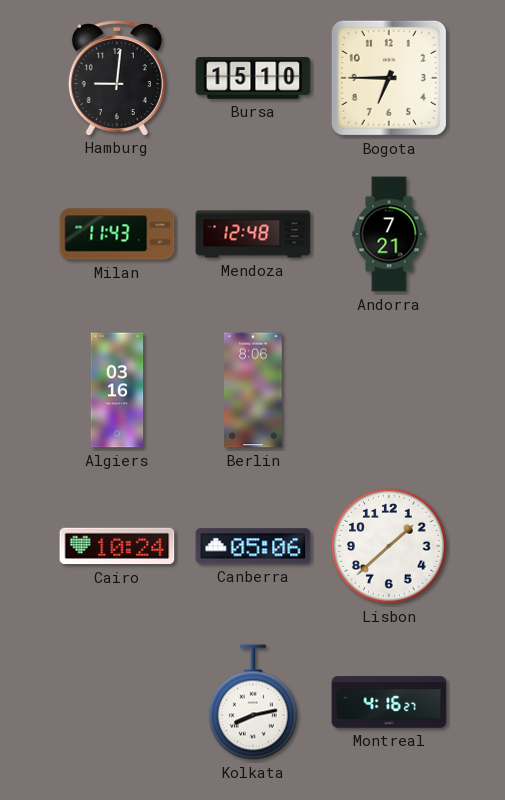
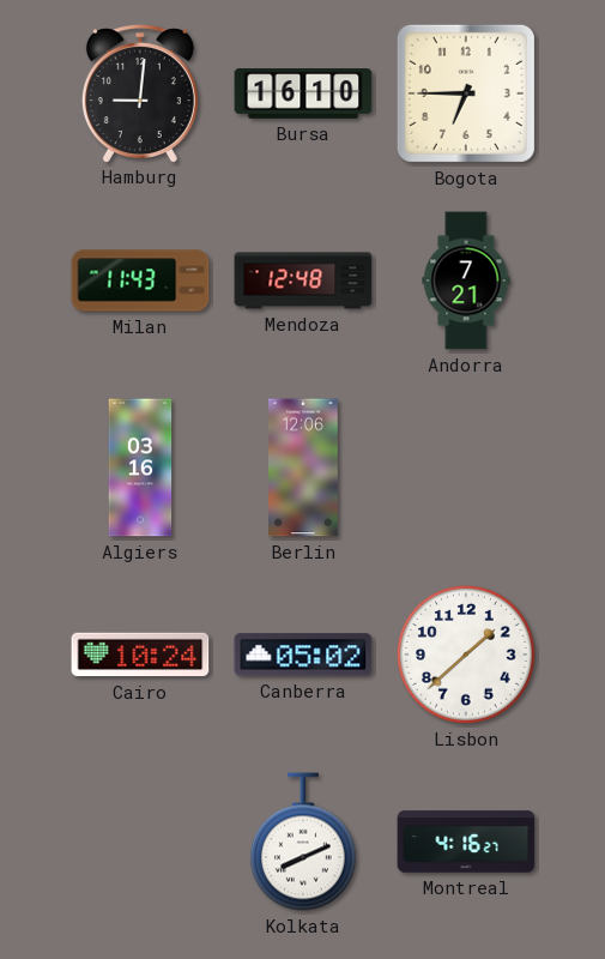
Bursa: 15:10 -> 16:10
Berlin: 8:06 -> 12:06
Canberra: 05:06 -> 05:02
Kolkata: 8:13 -> 8:11
